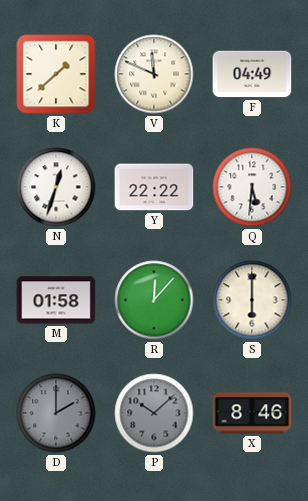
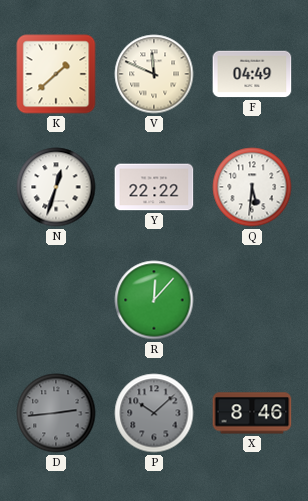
M: 01:58 -> none
S: 6:00 -> none
D: 2:00 -> 2:44
